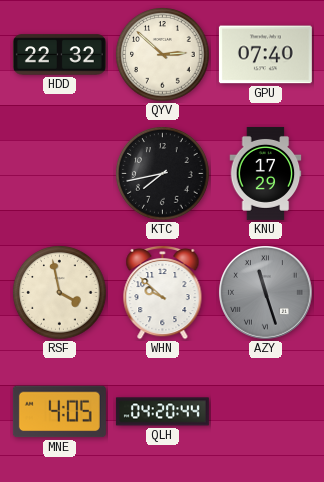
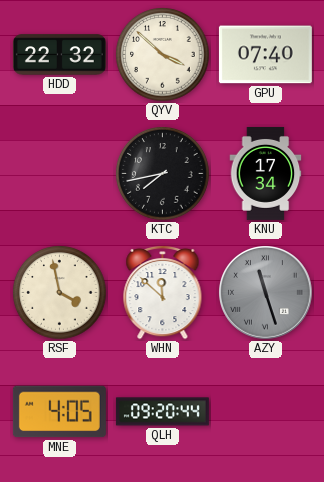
QYV: 2:52 -> 3:52
KNU: 17:29 -> 17:34
WHN: 9:52 -> 11:52
QLH: 04:20 -> 09:20
